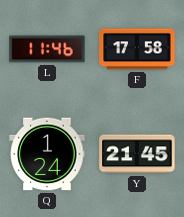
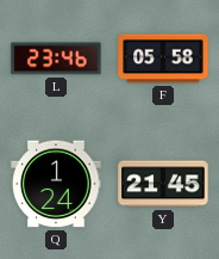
L: 11:46 -> 23:46
F: 17:58 -> 05:58
